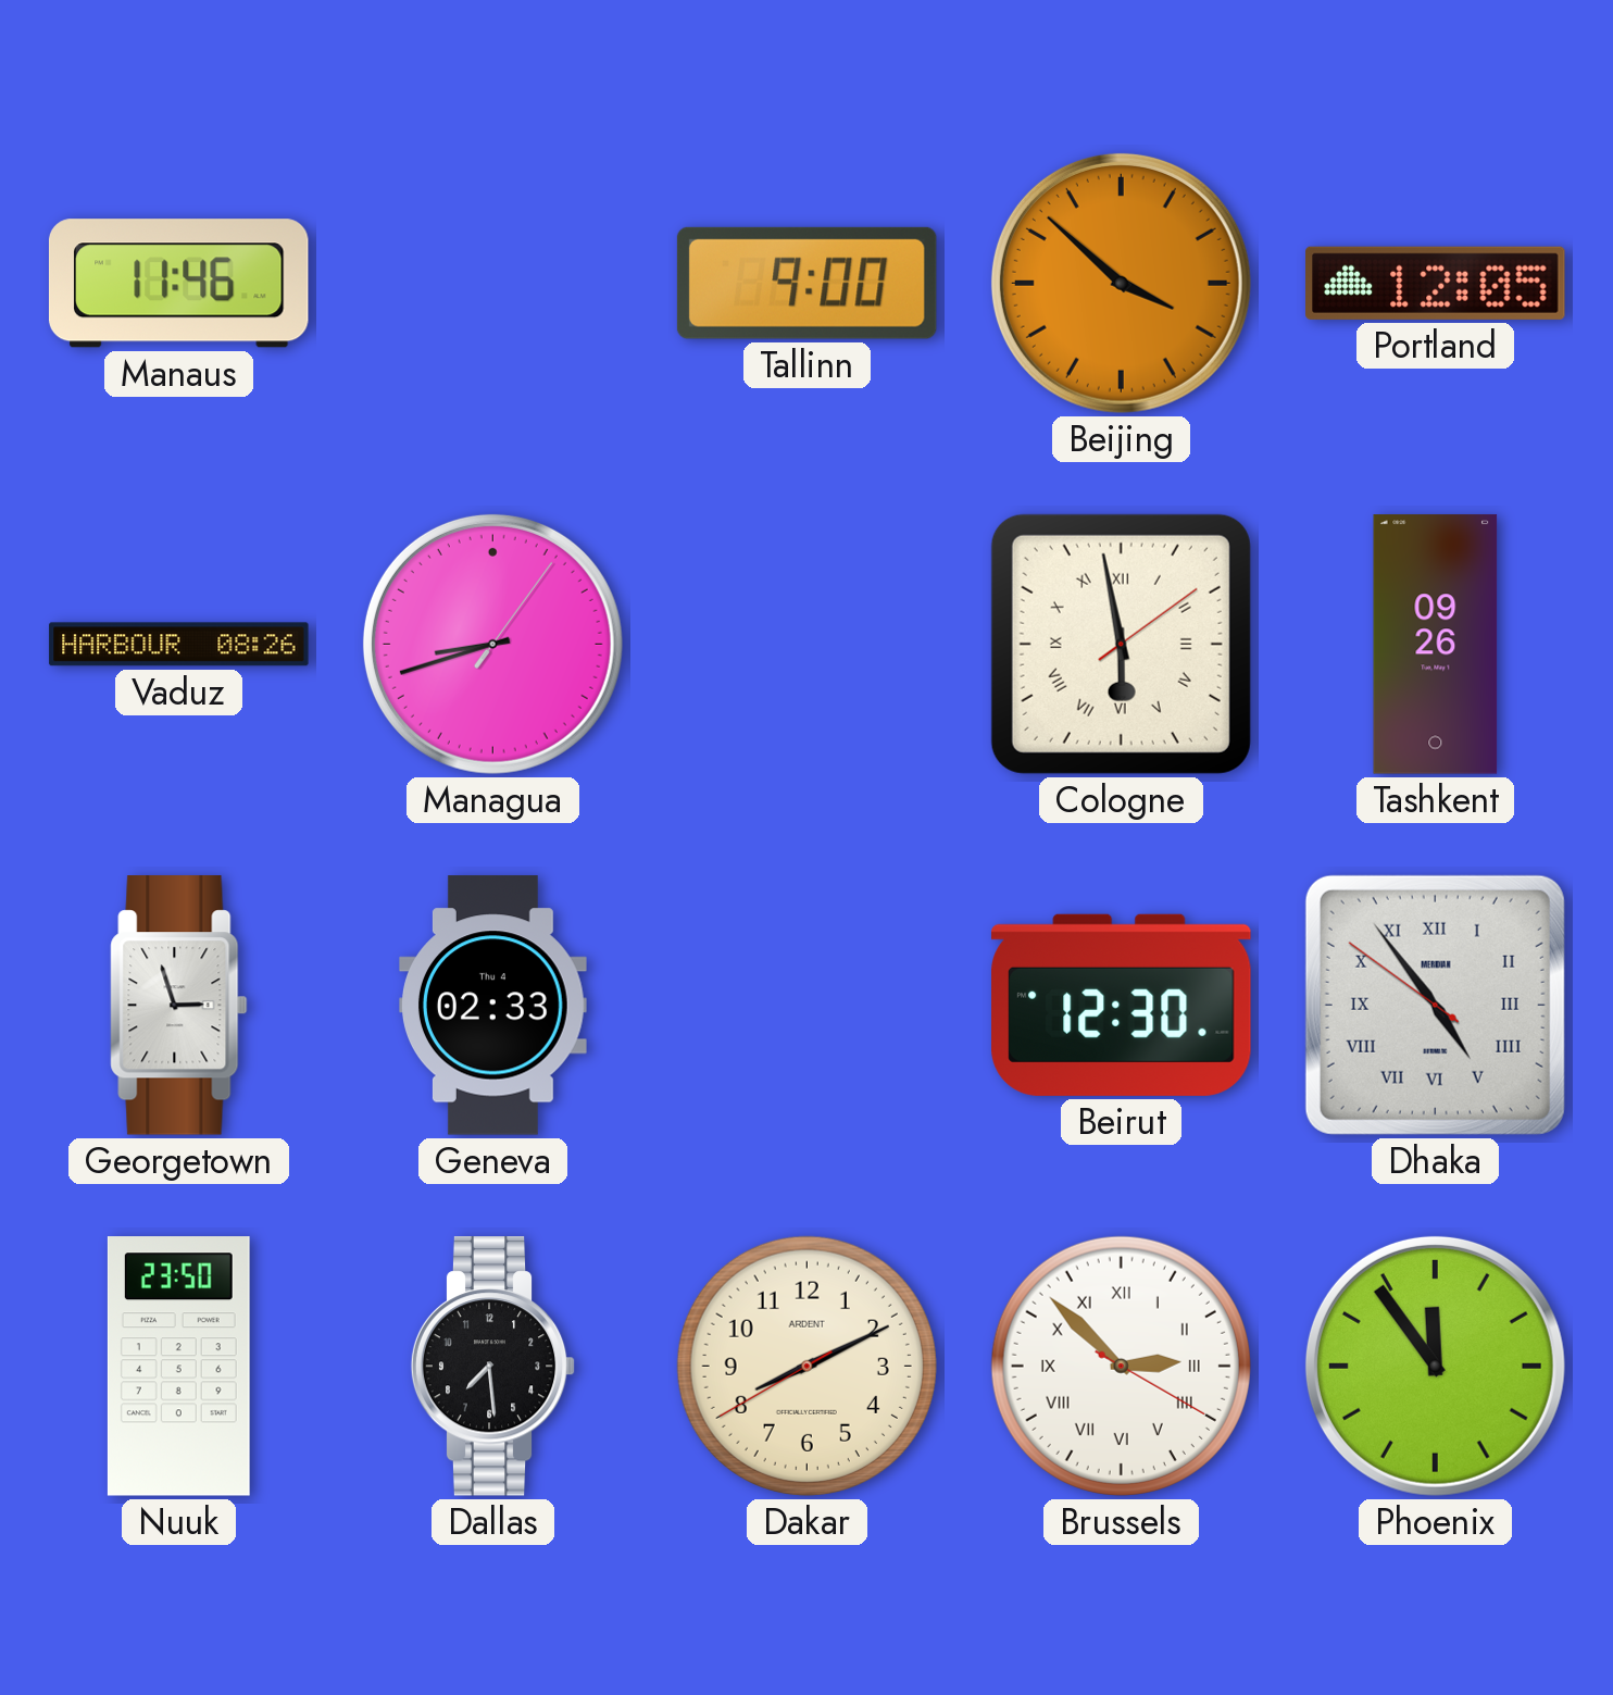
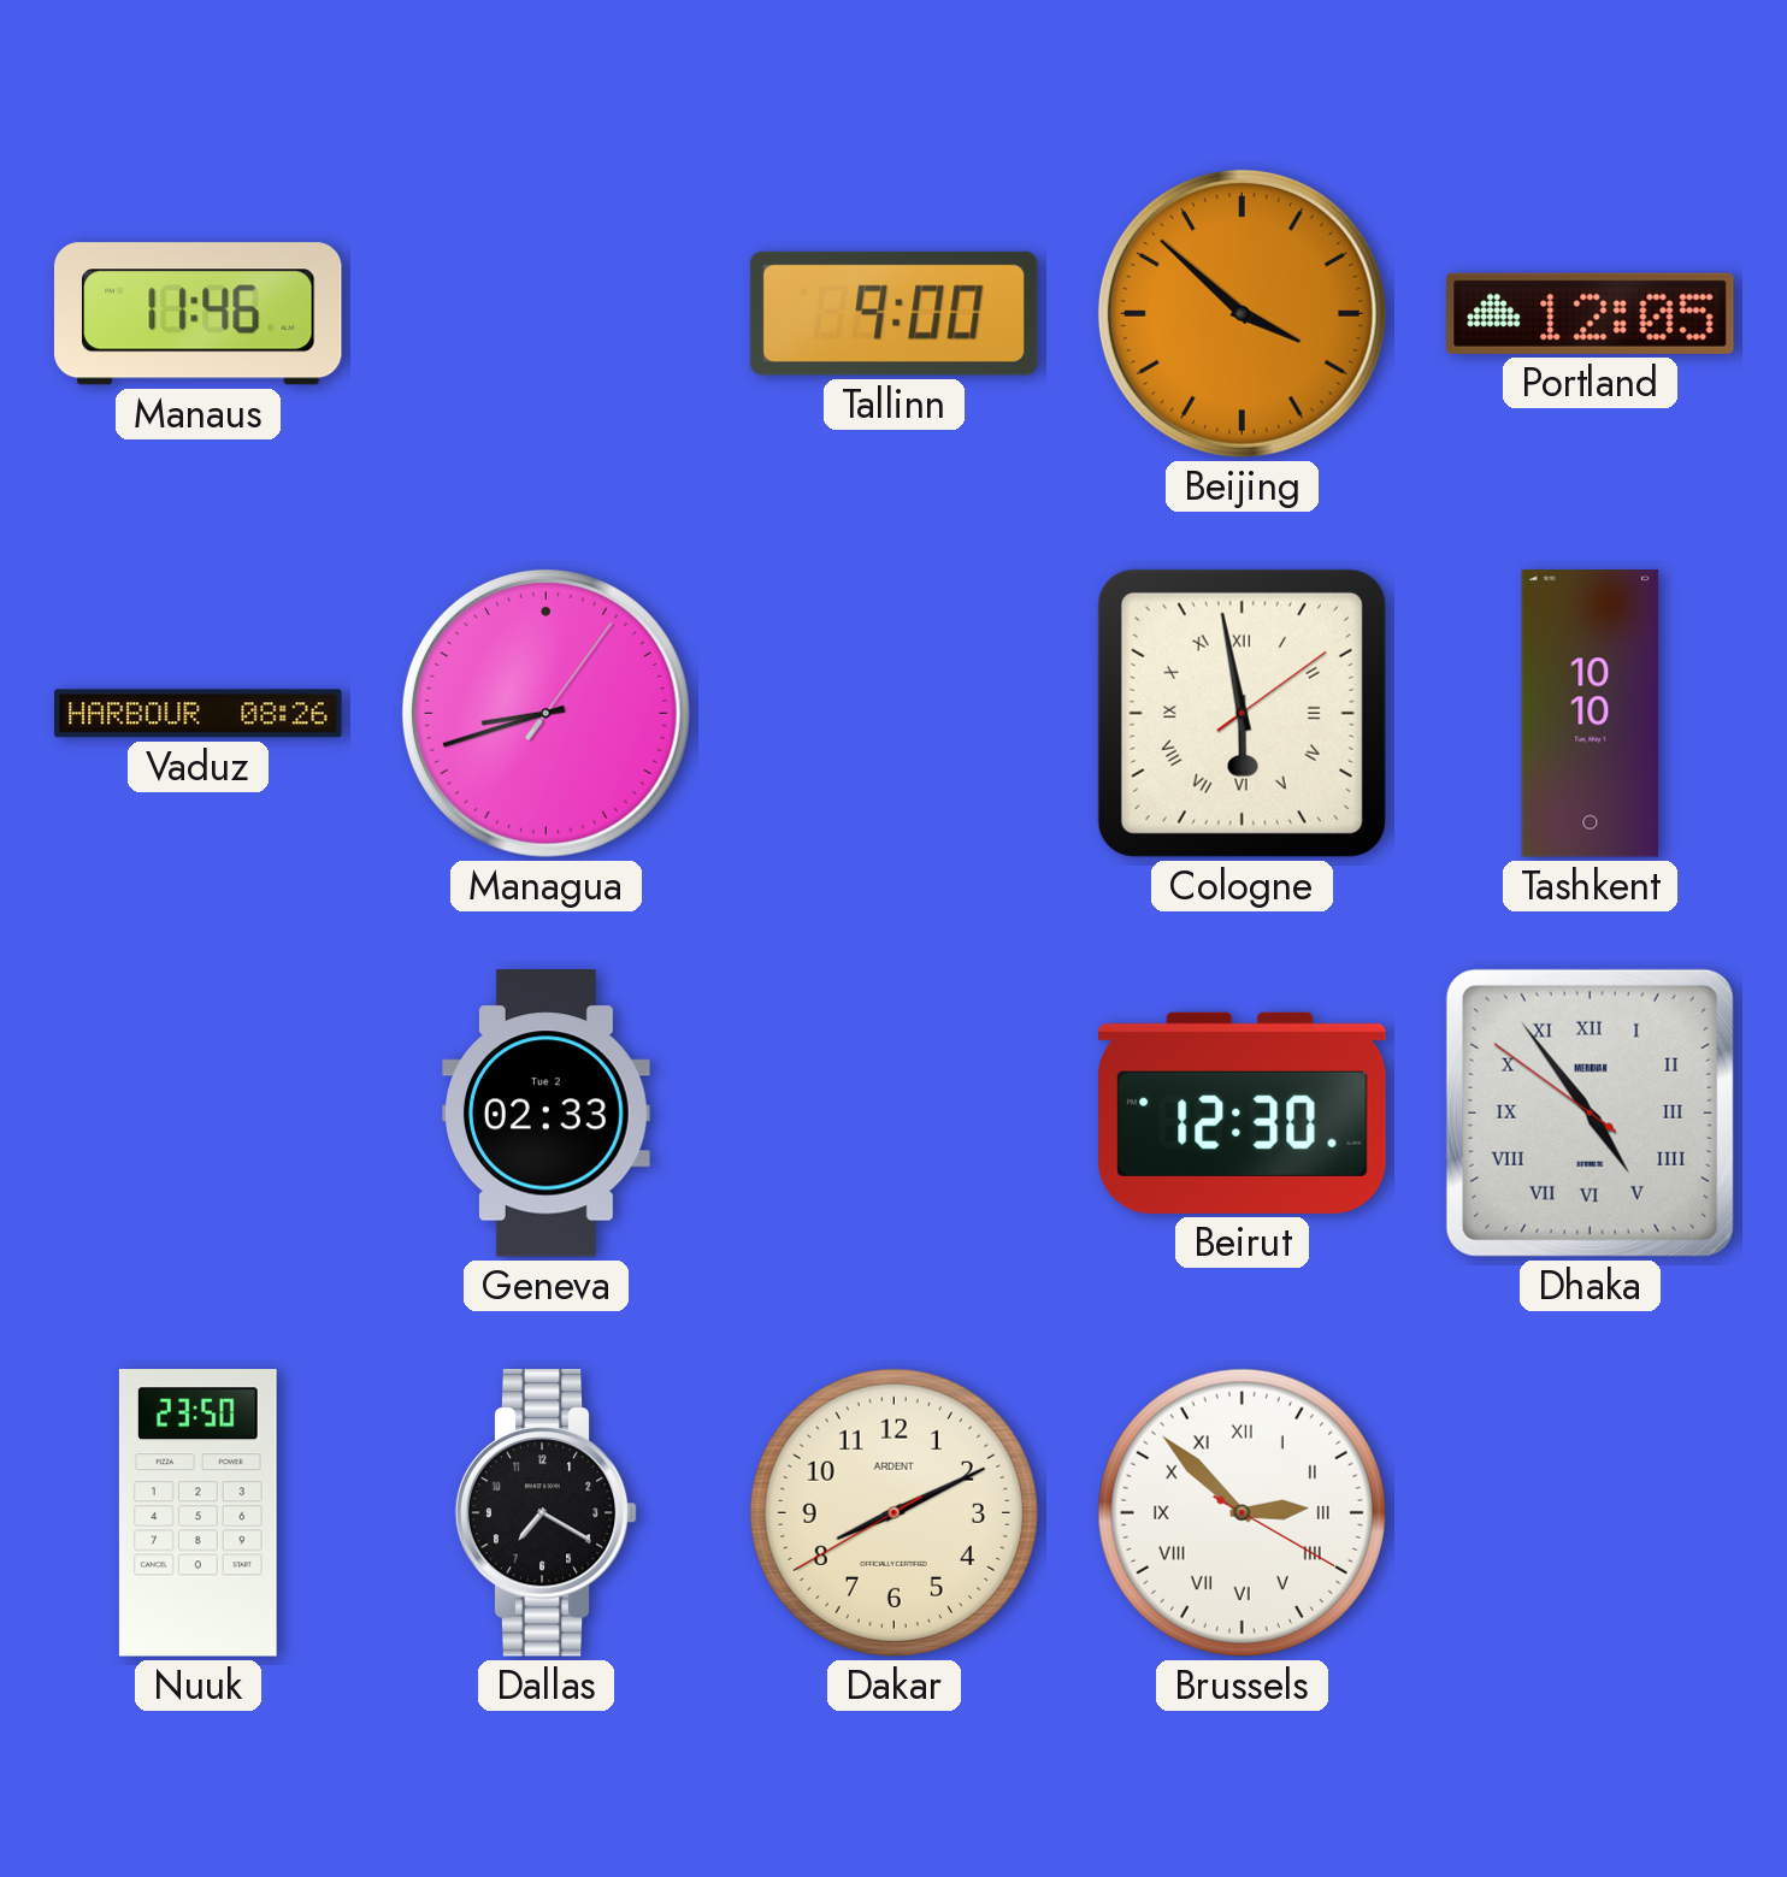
Tashkent: 09:26 -> 10:10
Georgetown: 2:57 -> none
Geneva date: Thu 4 -> Tue 2
Dallas: 7:29 -> 7:20
Phoenix: 11:54 -> none
